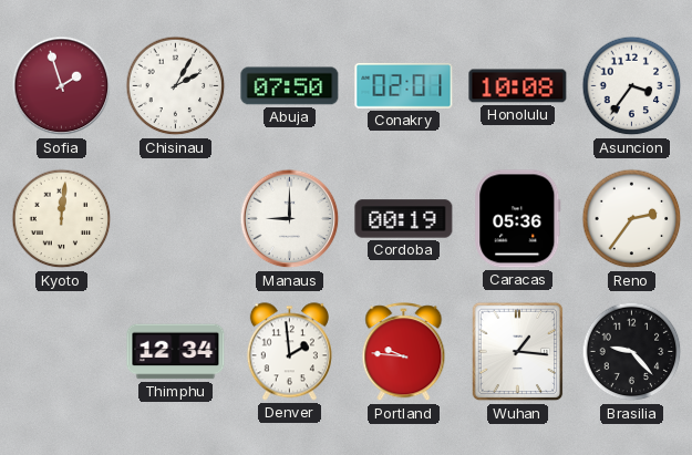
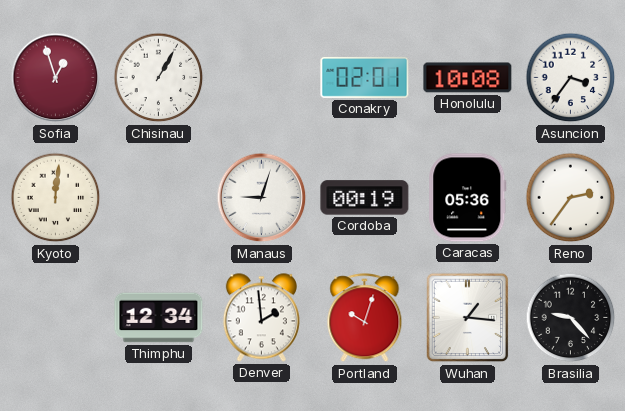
Sofia: 1:57 -> 12:57
Chisinau: 2:05 -> 1:05
Abuja: 07:50 -> none
Manaus: 9:00 -> 9:03
Portland: 9:46 -> 10:03
